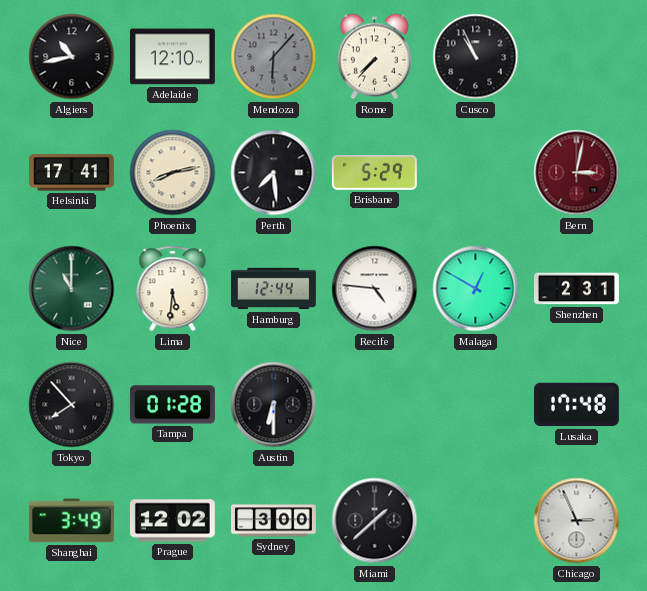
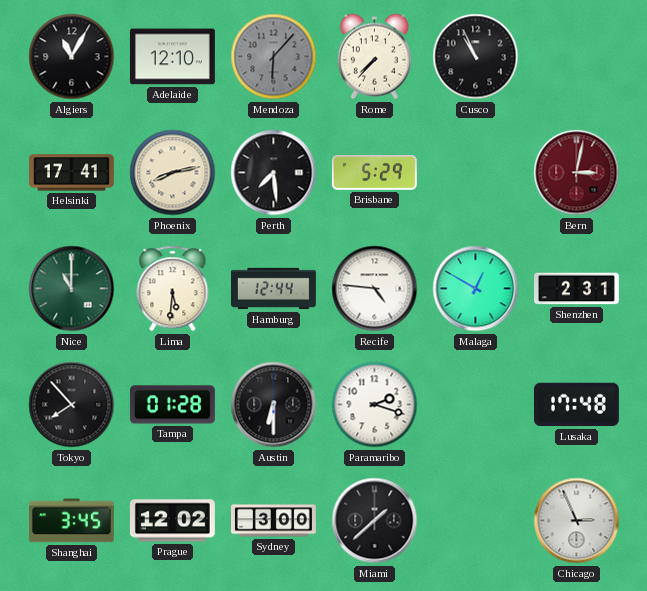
Algiers: 10:43 -> 11:05
Paramaribo: none -> 2:18
Shanghai: 3:49 -> 3:45
